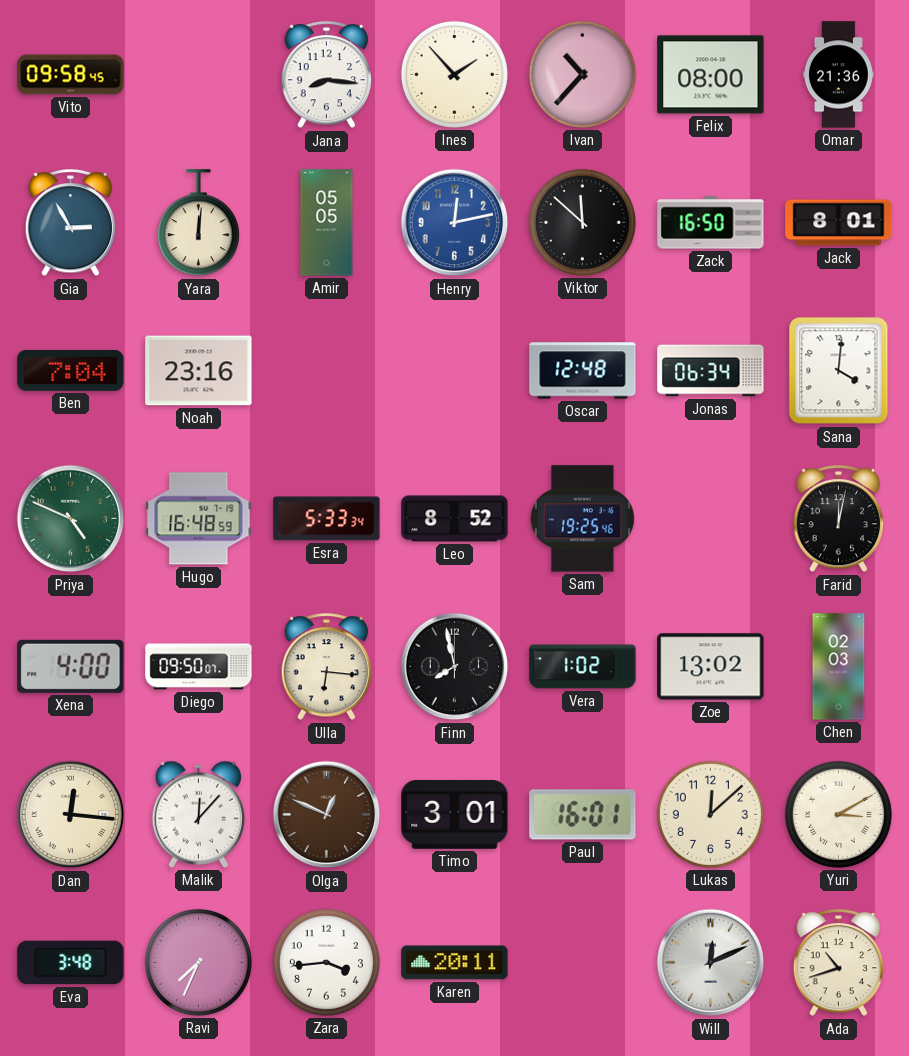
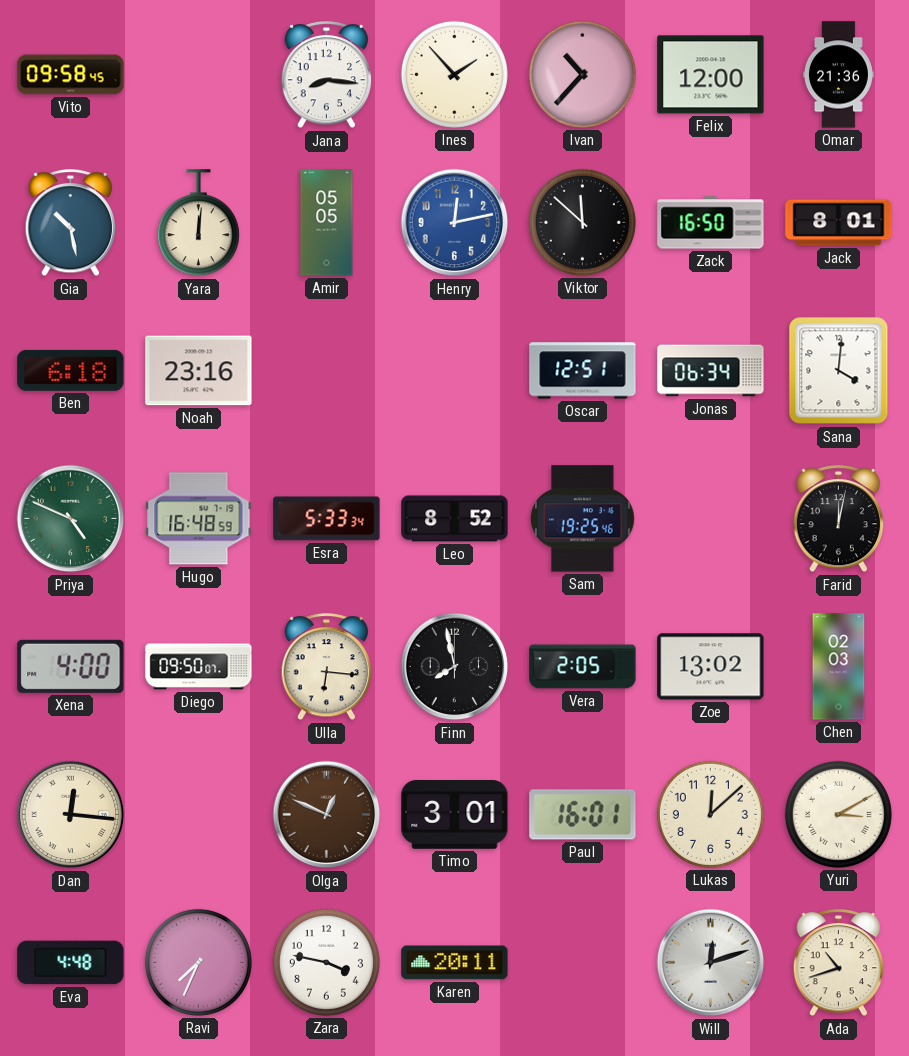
Felix: 08:00 -> 12:00
Gia: 2:55 -> 10:28
Ben: 7:04 -> 6:18
Oscar: 12:48 -> 12:51
Vera: 1:02 -> 2:05
Malik: 12:07 -> none
Eva: 3:48 -> 4:48
Zara: 3:44 -> 3:47
Will: 12:11 -> 12:12
